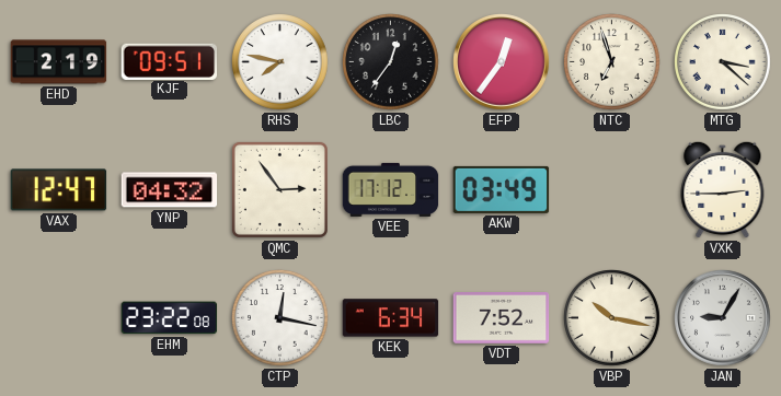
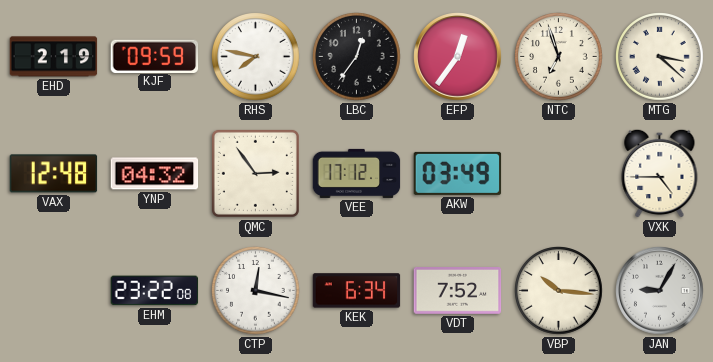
KJF: 09:51 -> 09:59
VAX: 12:47 -> 12:48
VXK: 2:45 -> 4:45
VBP: 10:17 -> 10:16
